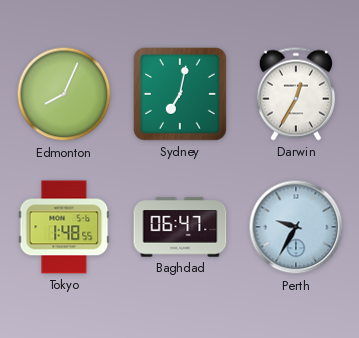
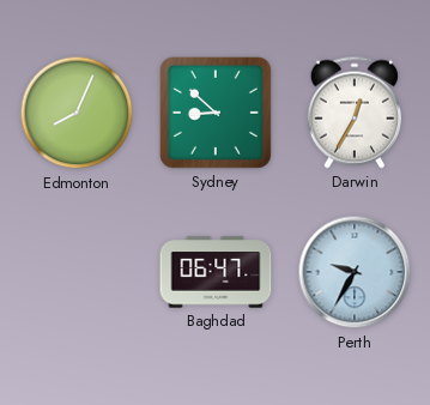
Sydney: 7:02 -> 8:52
Tokyo: 1:48 -> none
